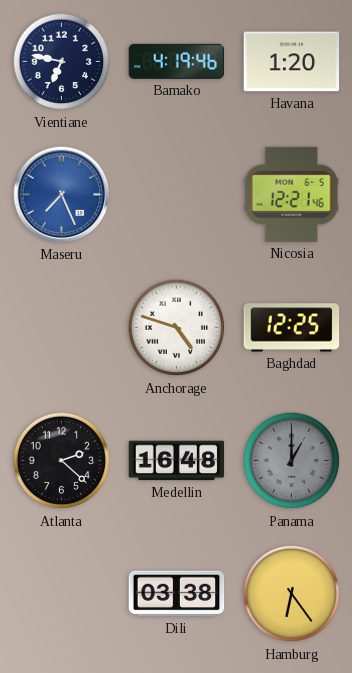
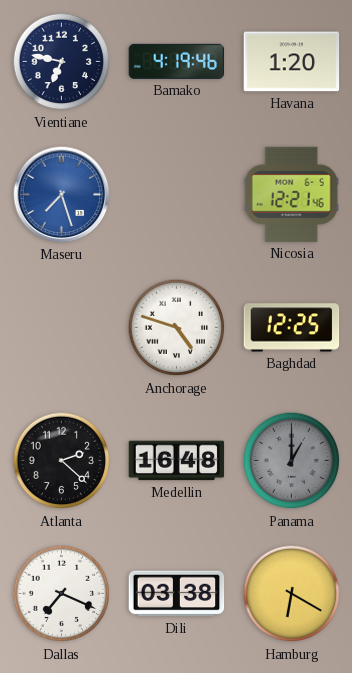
Maseru: 7:26 -> 7:27
Dallas: none -> 7:19
Hamburg: 6:24 -> 6:20
